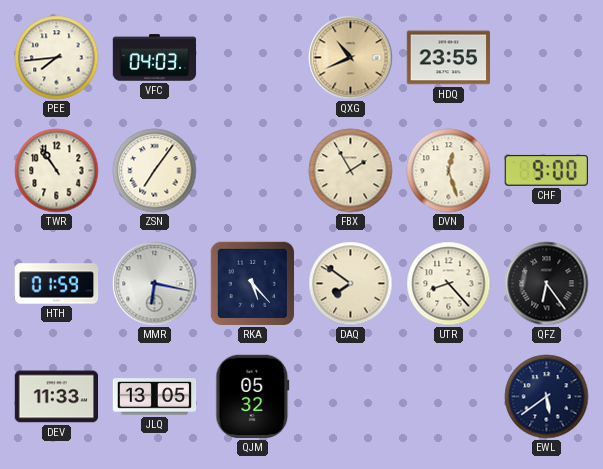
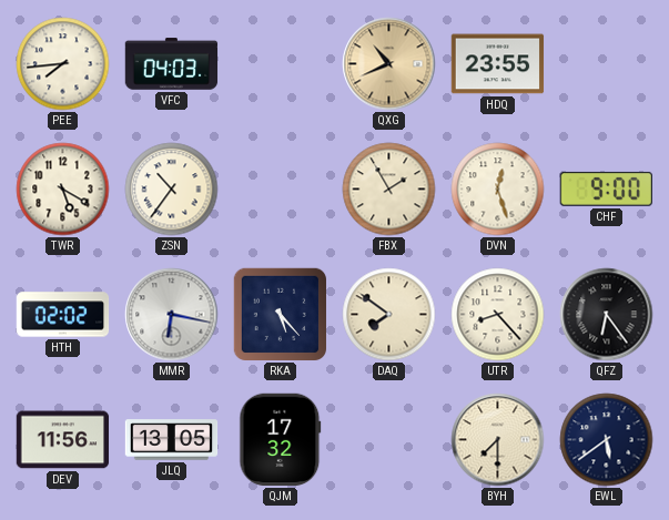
TWR: 10:54 -> 5:20
ZSN: 7:06 -> 10:36
HTH: 01:59 -> 02:02
DEV: 11:33 -> 11:56
QJM: 05:32 -> 17:32
BYH: none -> 7:30
